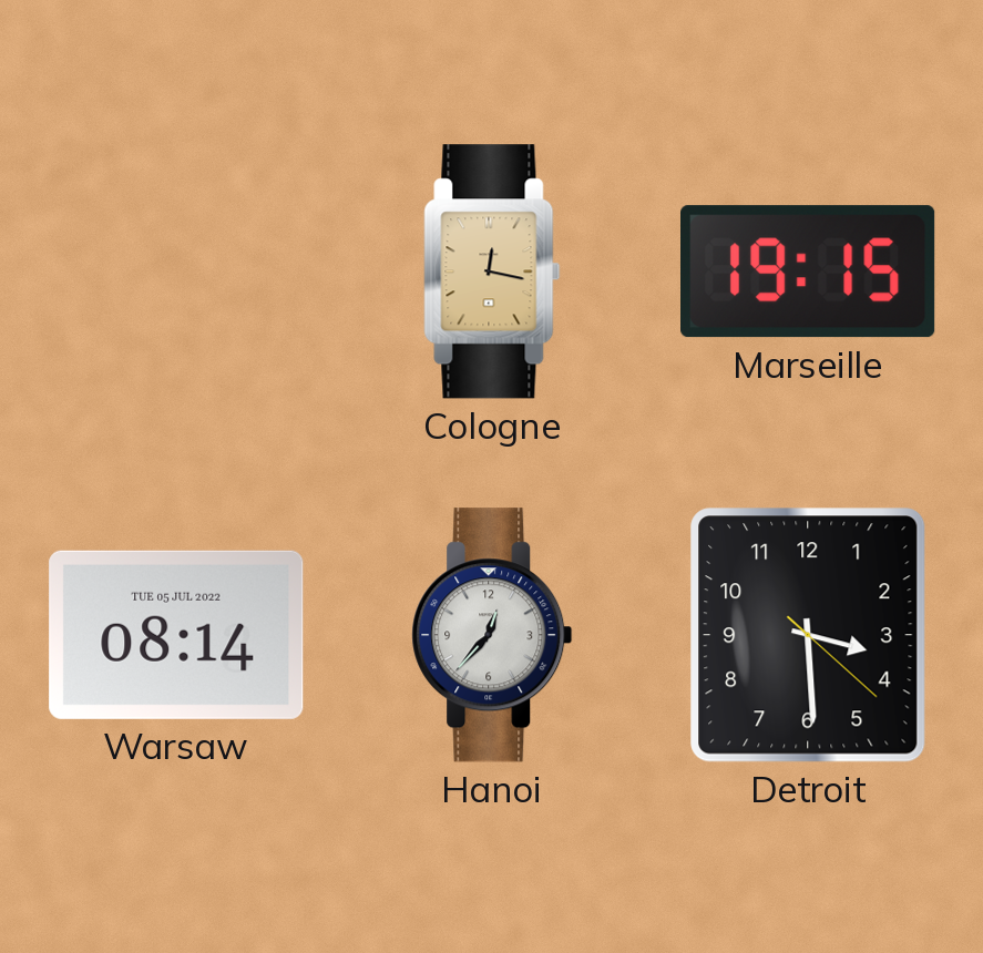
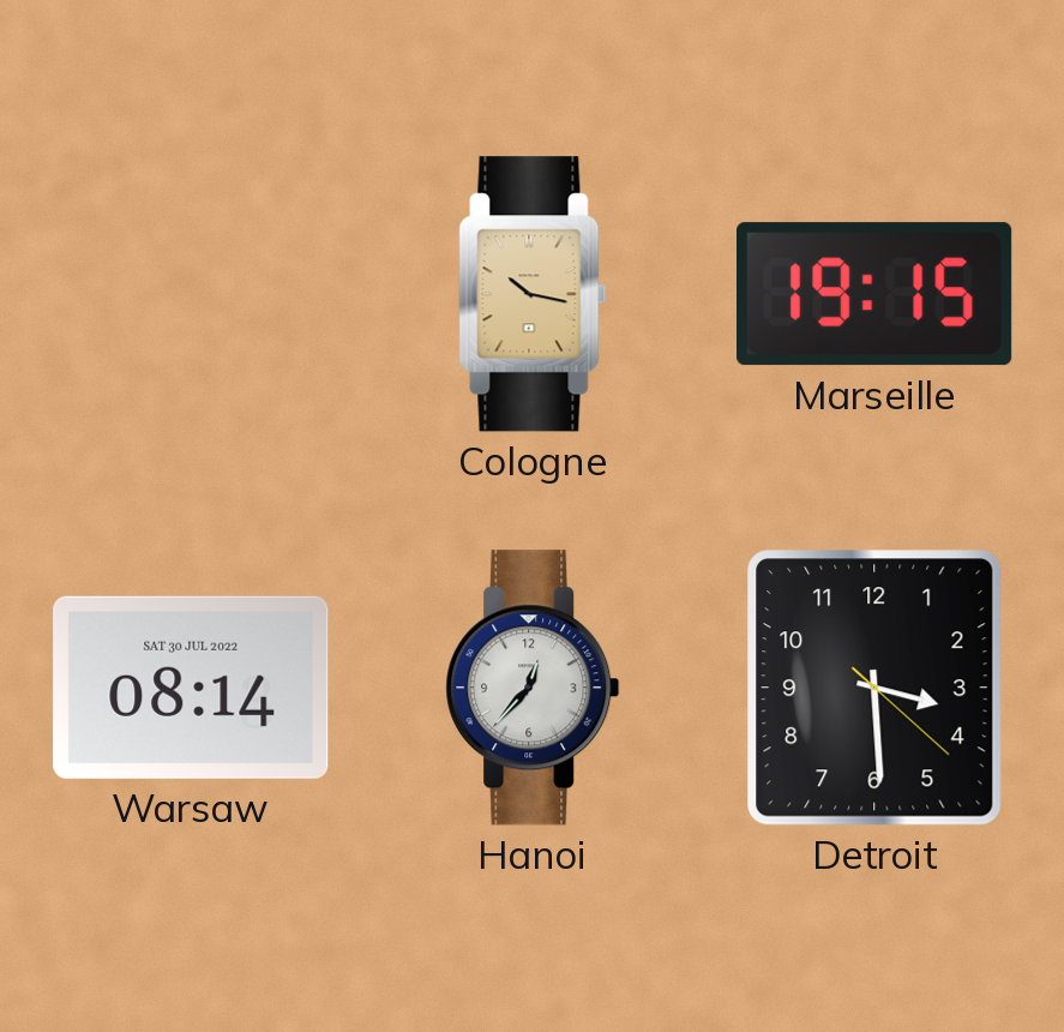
Cologne: 12:17 -> 10:17
Warsaw date: TUE 05 JUL 2022 -> SAT 30 JUL 2022
